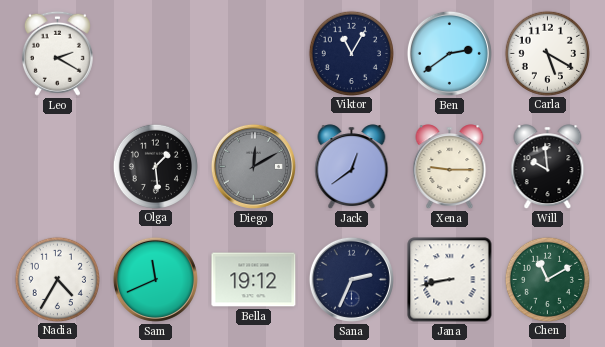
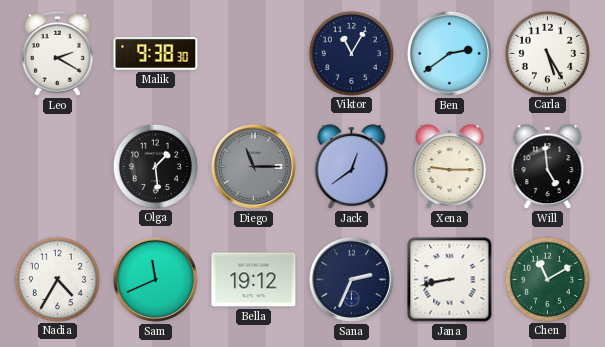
Malik: none -> 9:38
Carla: 5:20 -> 5:25
Diego: 12:10 -> 11:15
Will: 9:59 -> 4:59
